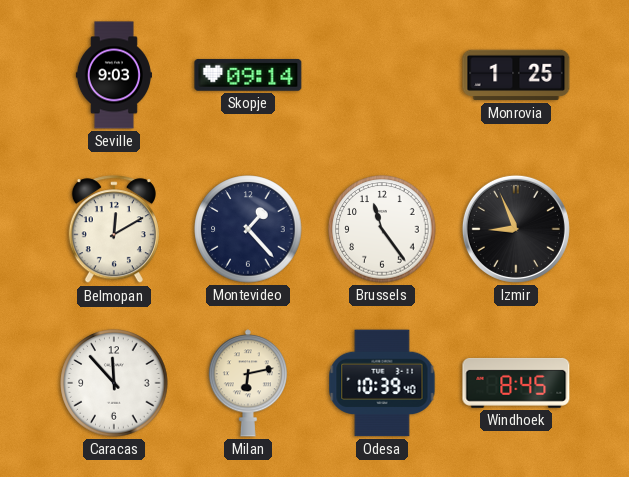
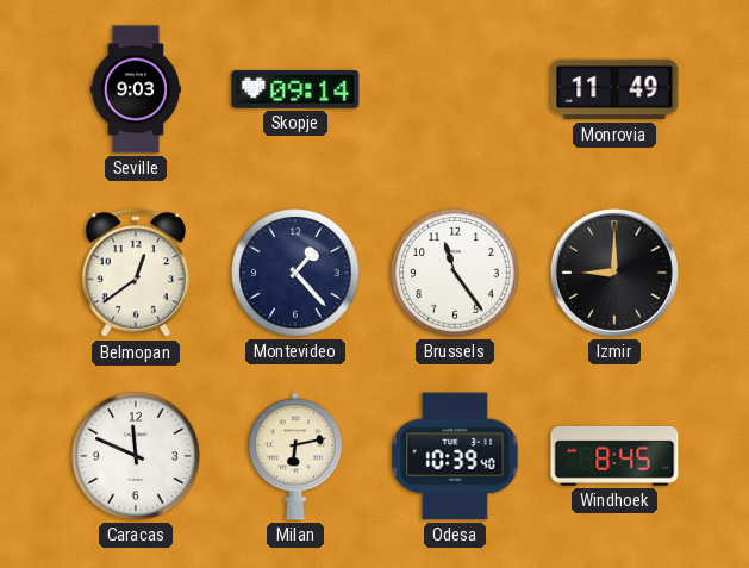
Monrovia: 1:25 -> 11:49
Belmopan: 12:10 -> 12:39
Izmir: 8:56 -> 9:00
Caracas: 11:53 -> 11:49
